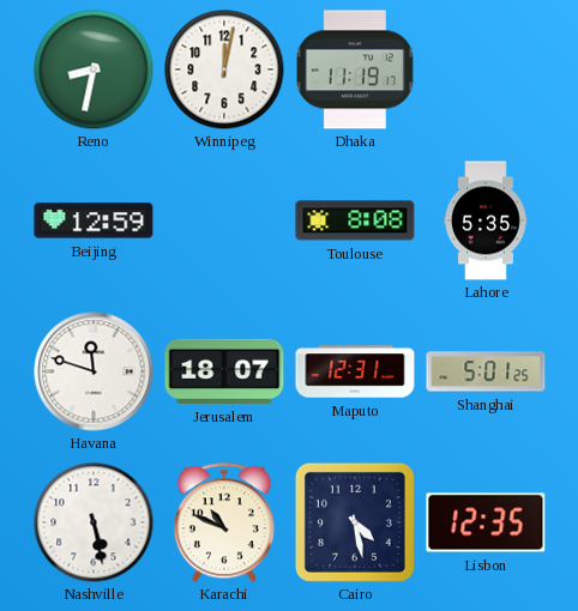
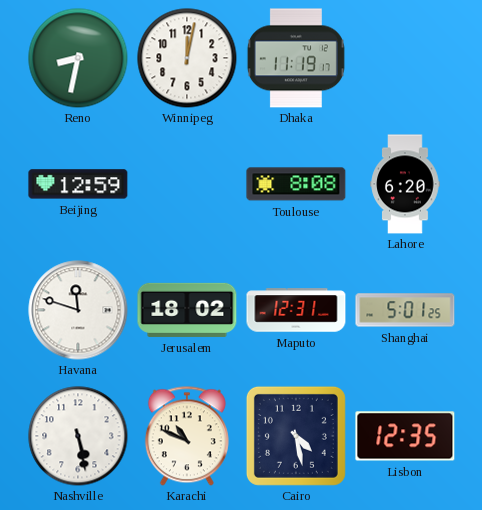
Lahore: 5:35 -> 6:20
Jerusalem: 18:07 -> 18:02
